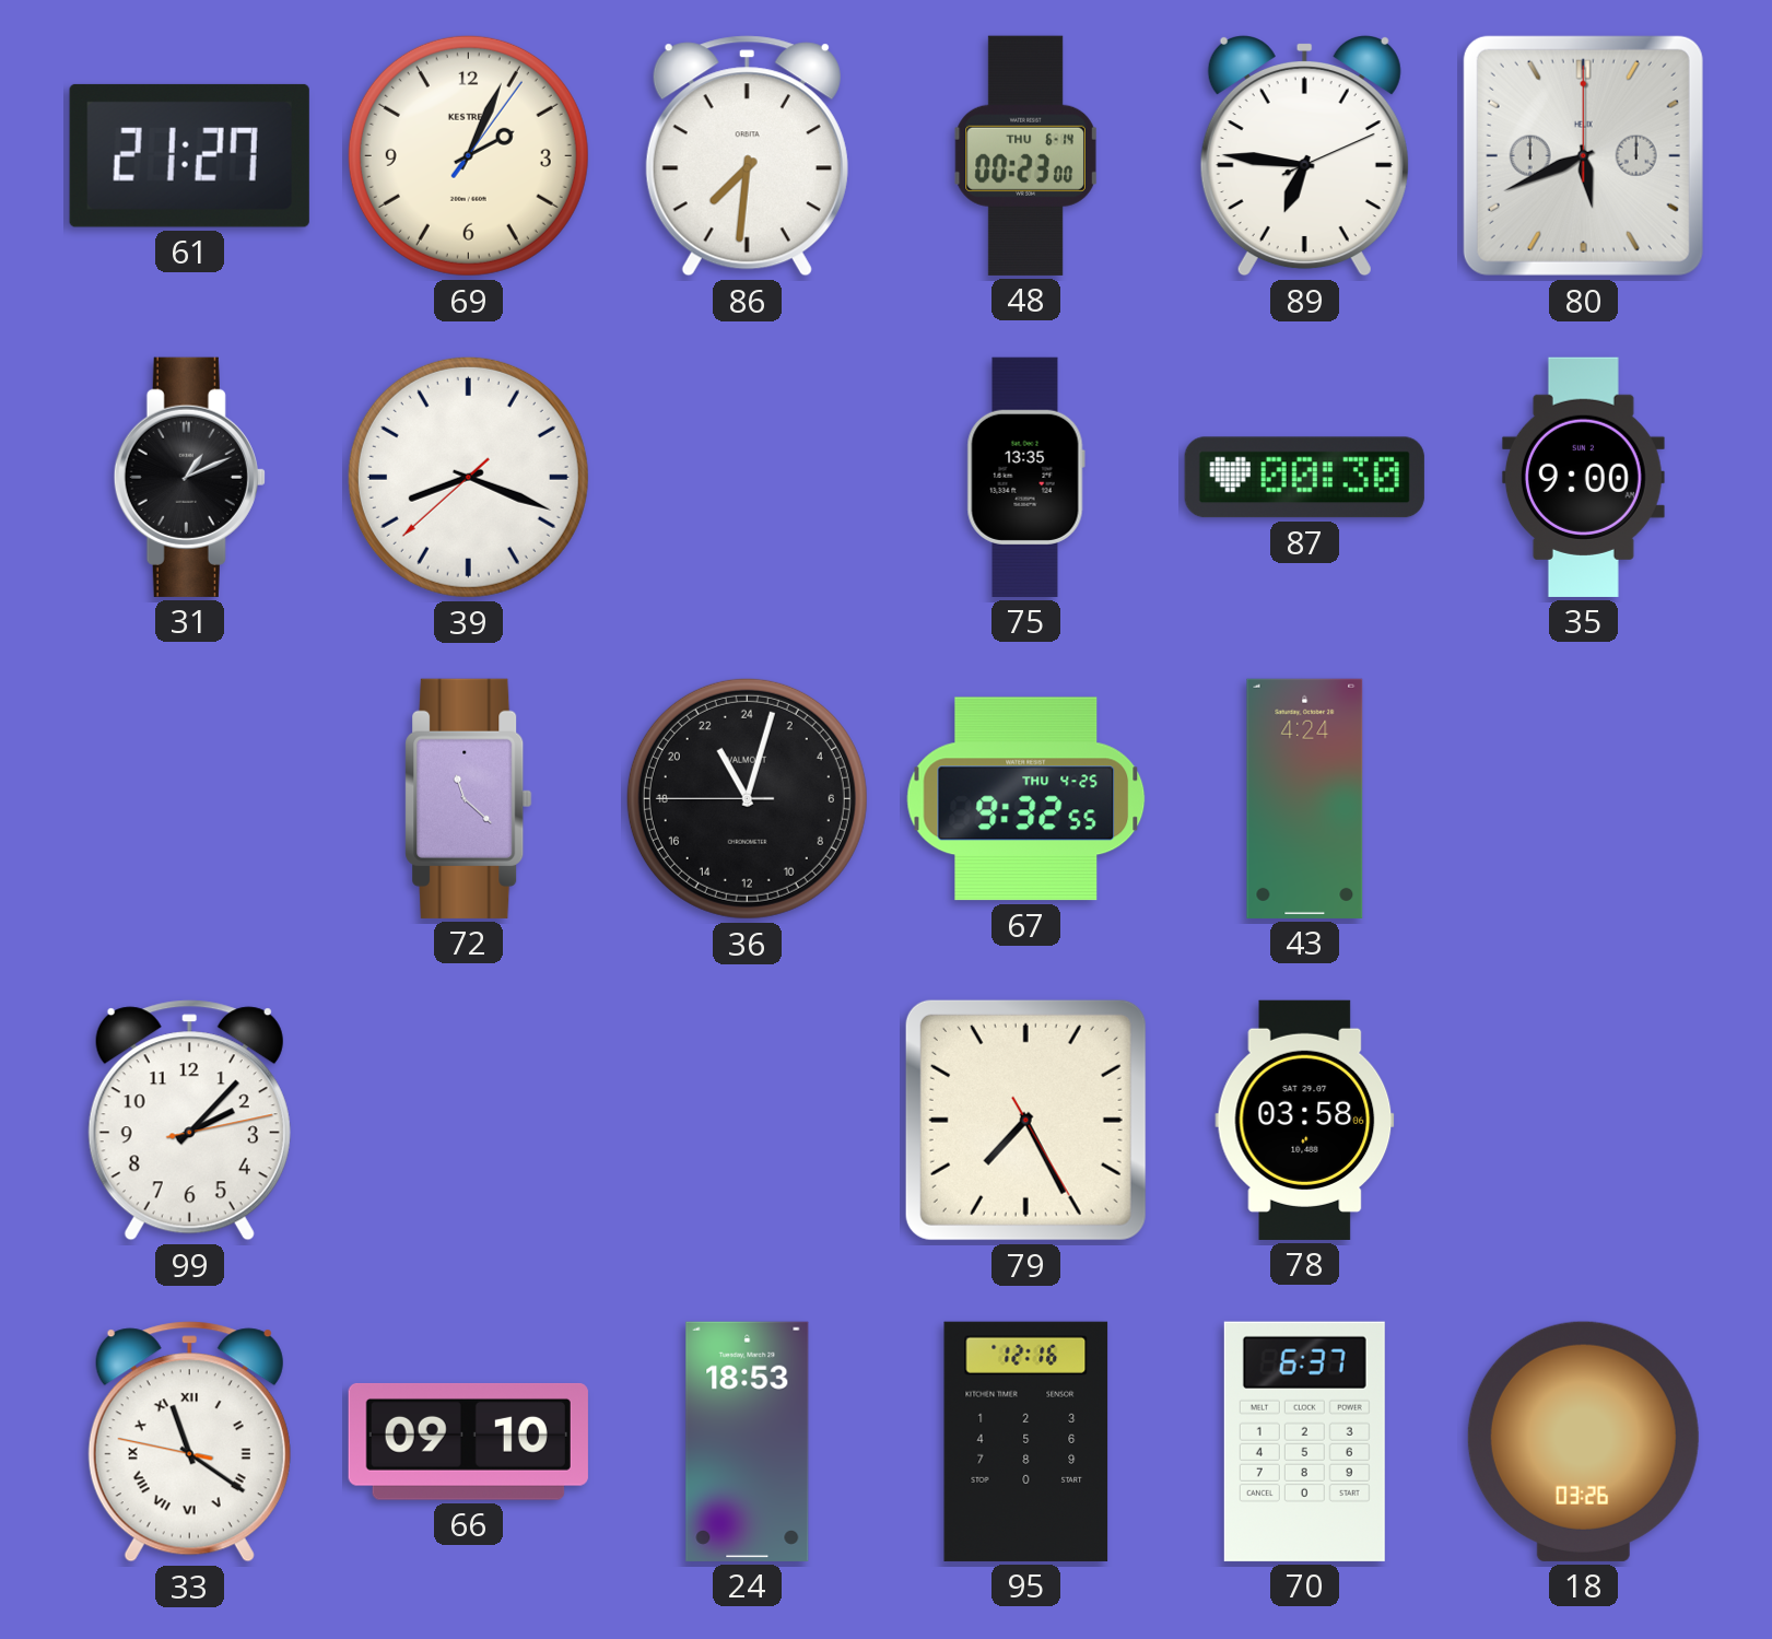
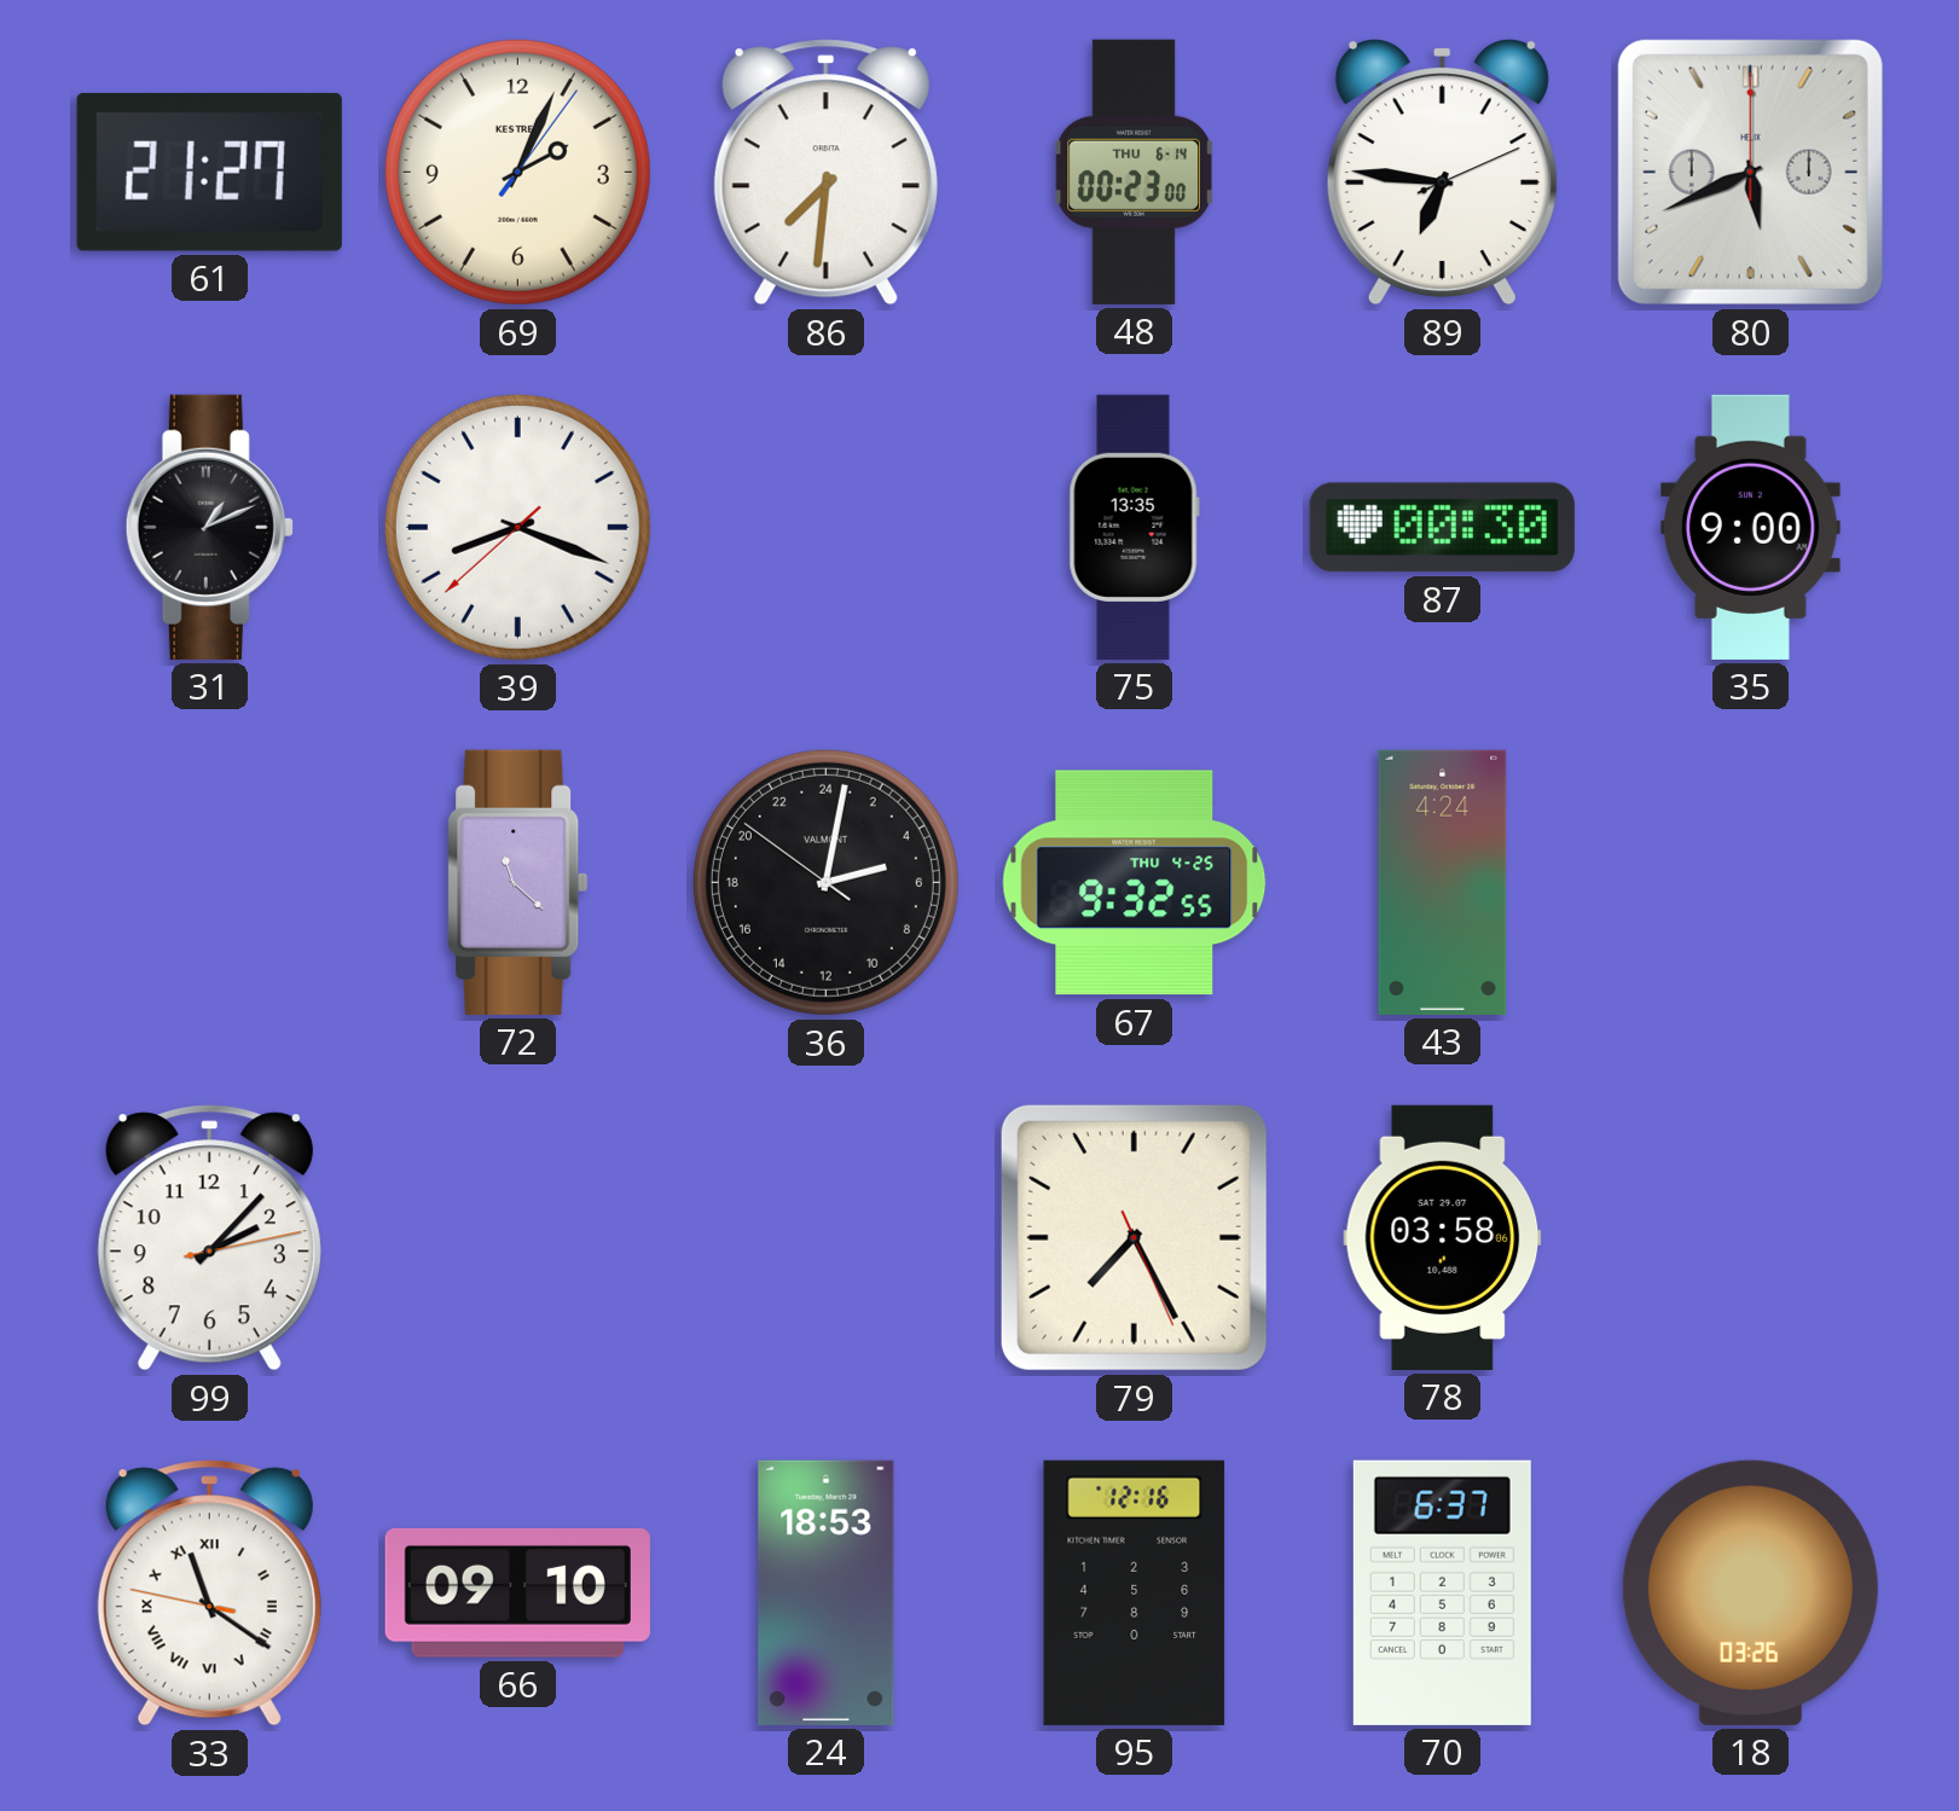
36: 22:02 -> 5:01
79: 7:25:25 -> 7:25:26
